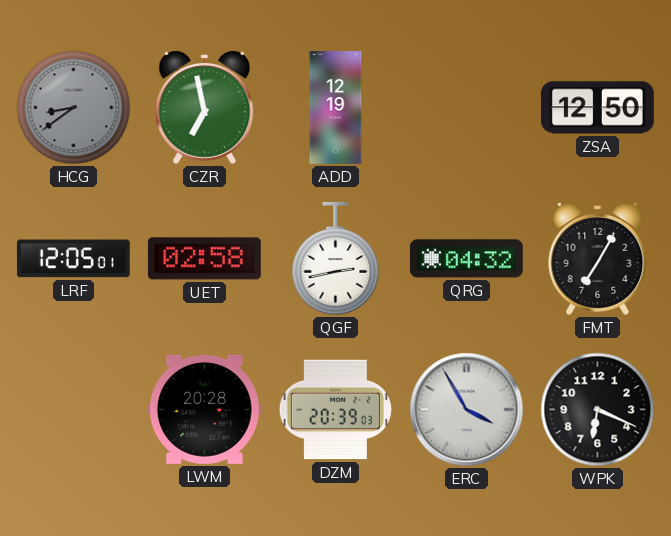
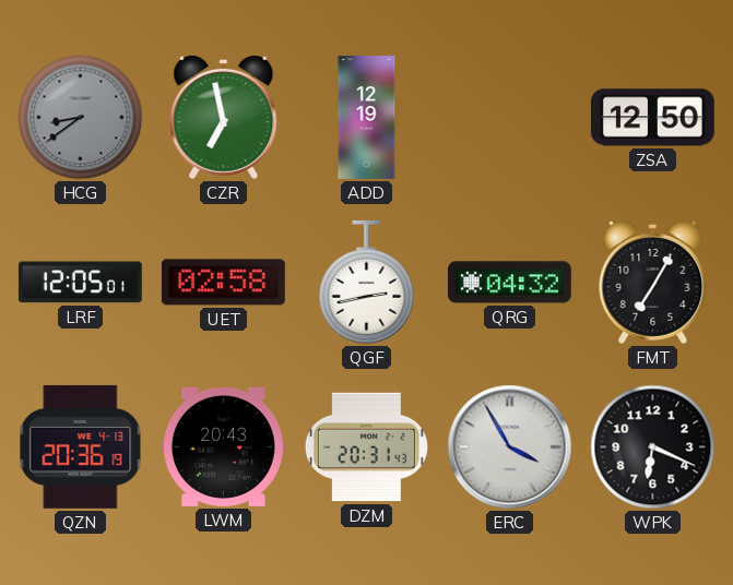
QZN: none -> 20:36
LWM: 20:28 -> 20:43
DZM: 20:39 -> 20:31
